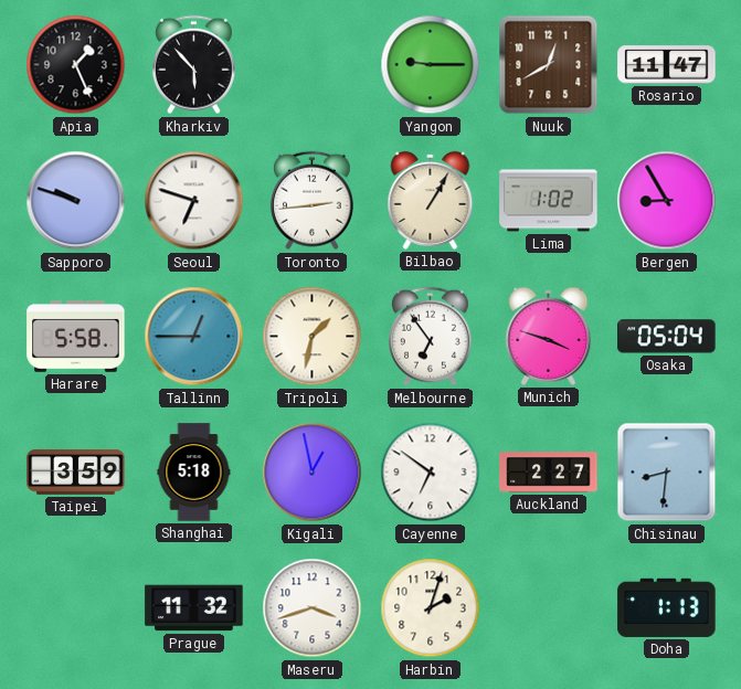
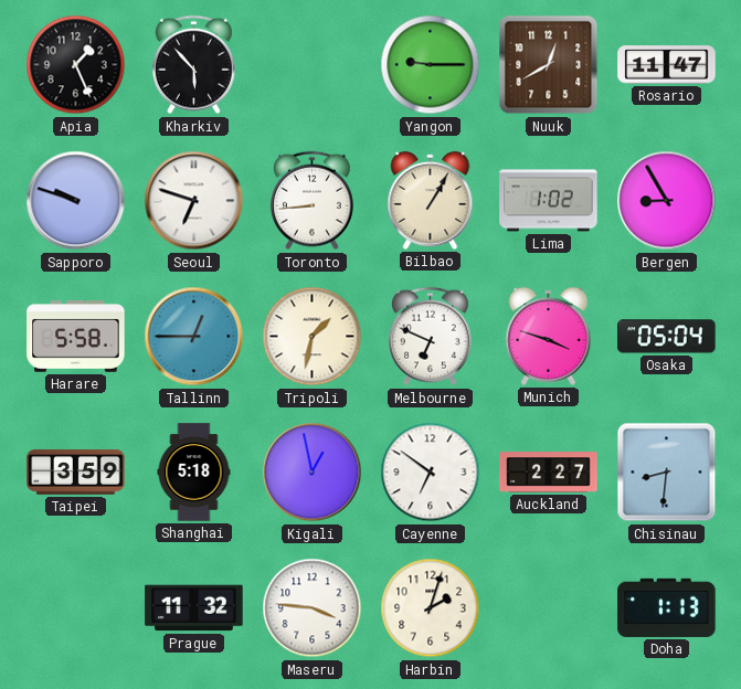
Toronto: 2:44 -> 8:44
Melbourne: 6:54 -> 6:49
Maseru: 3:42 -> 3:46
